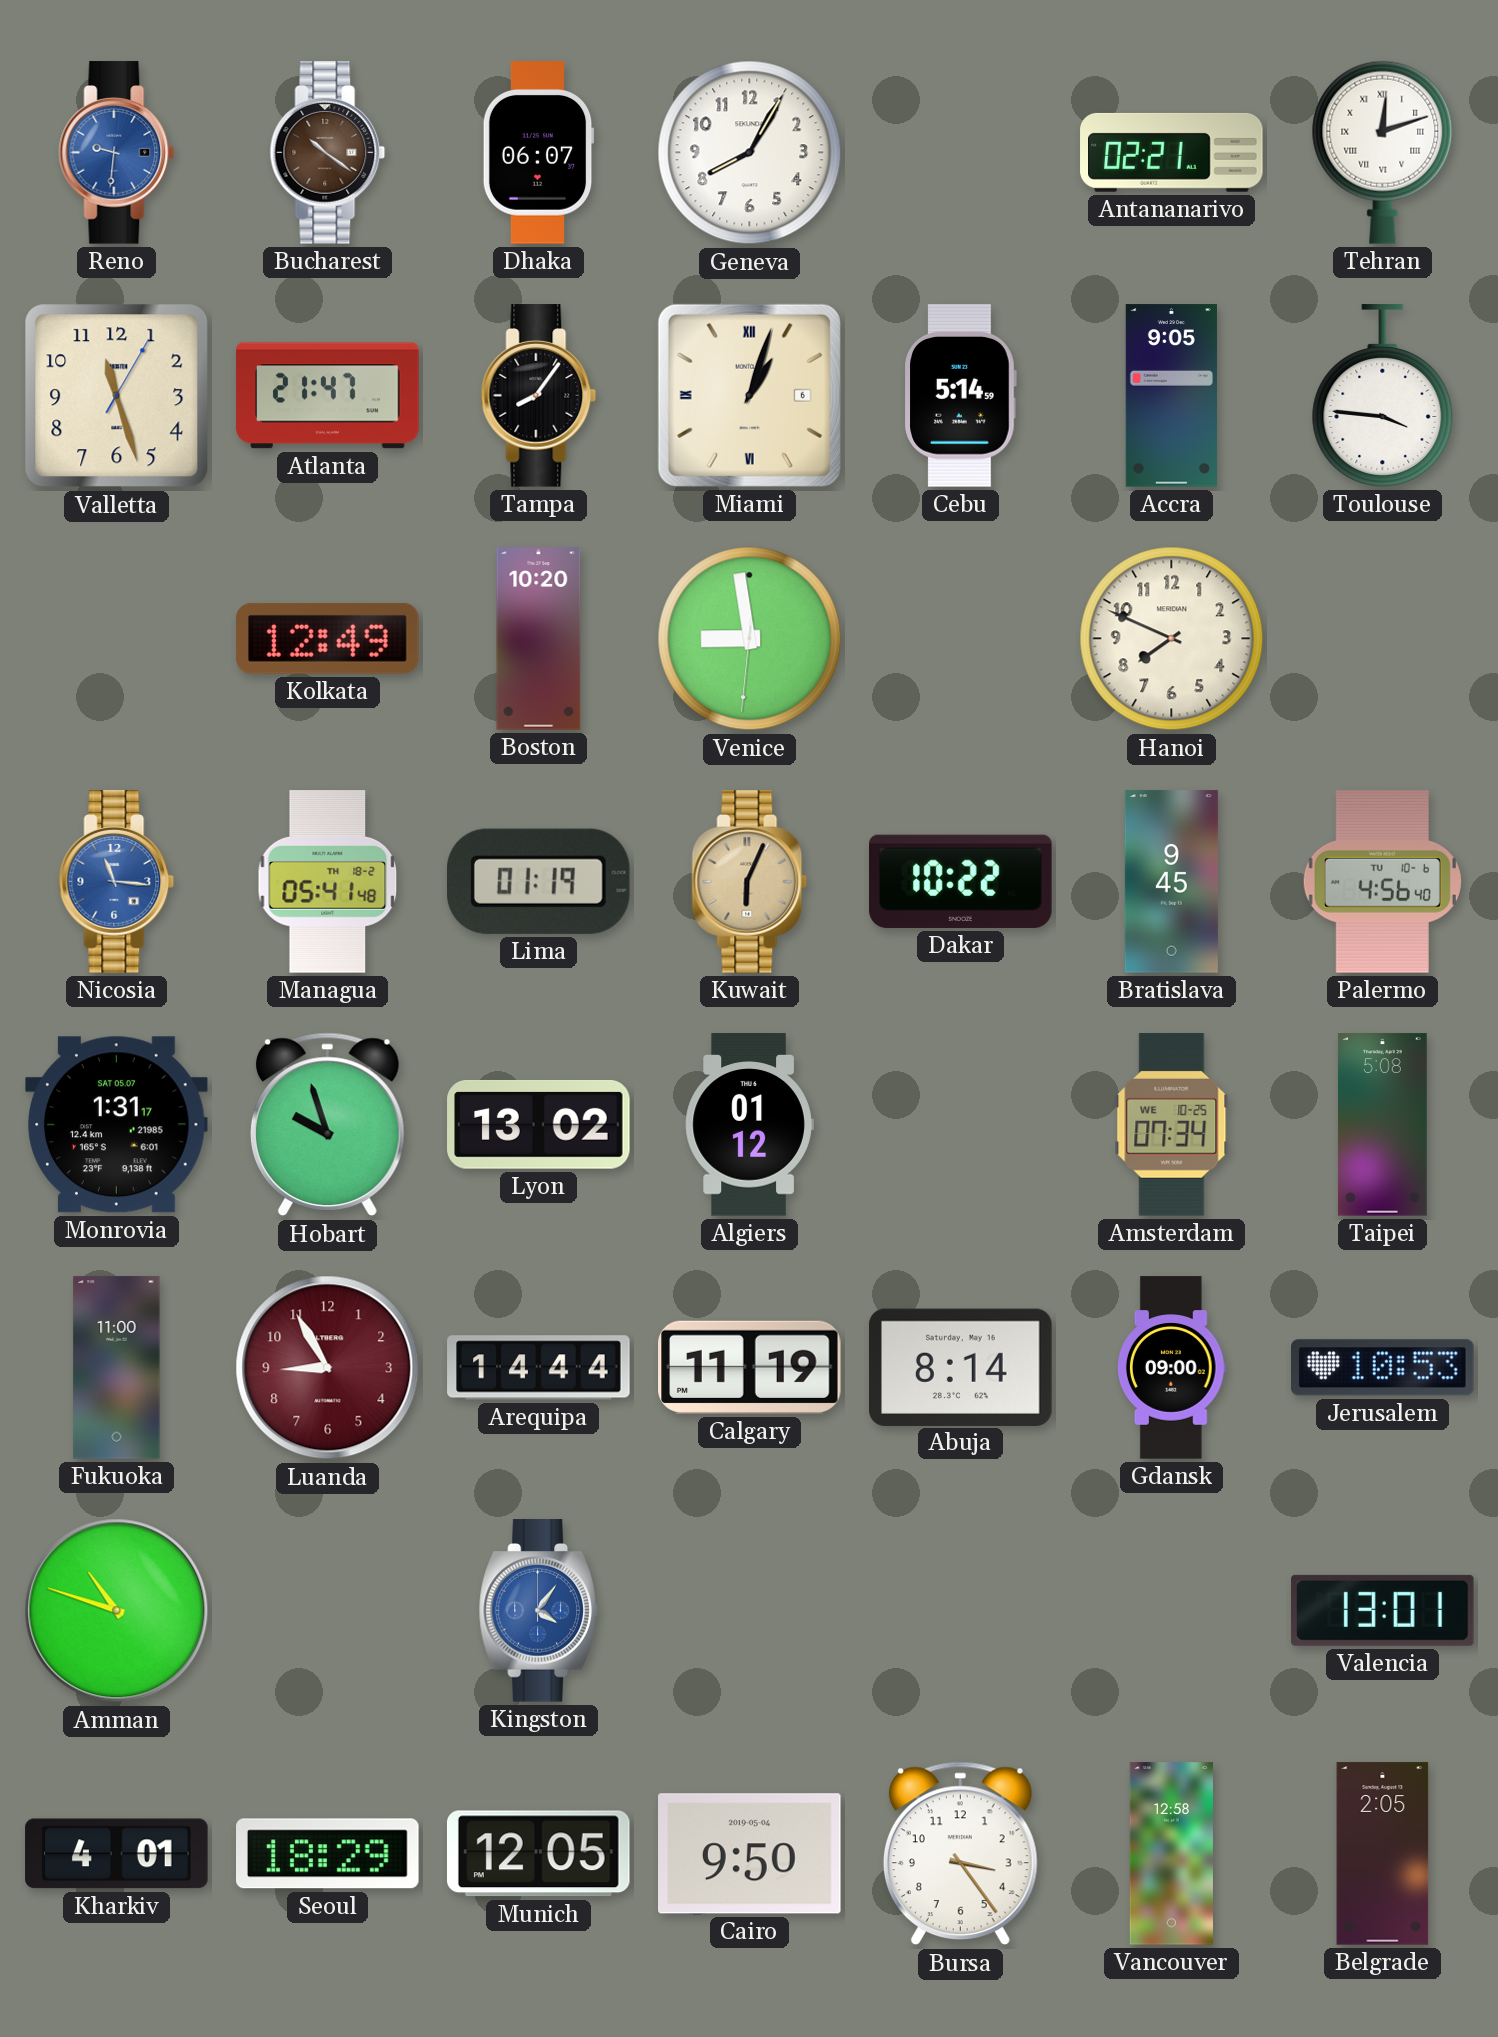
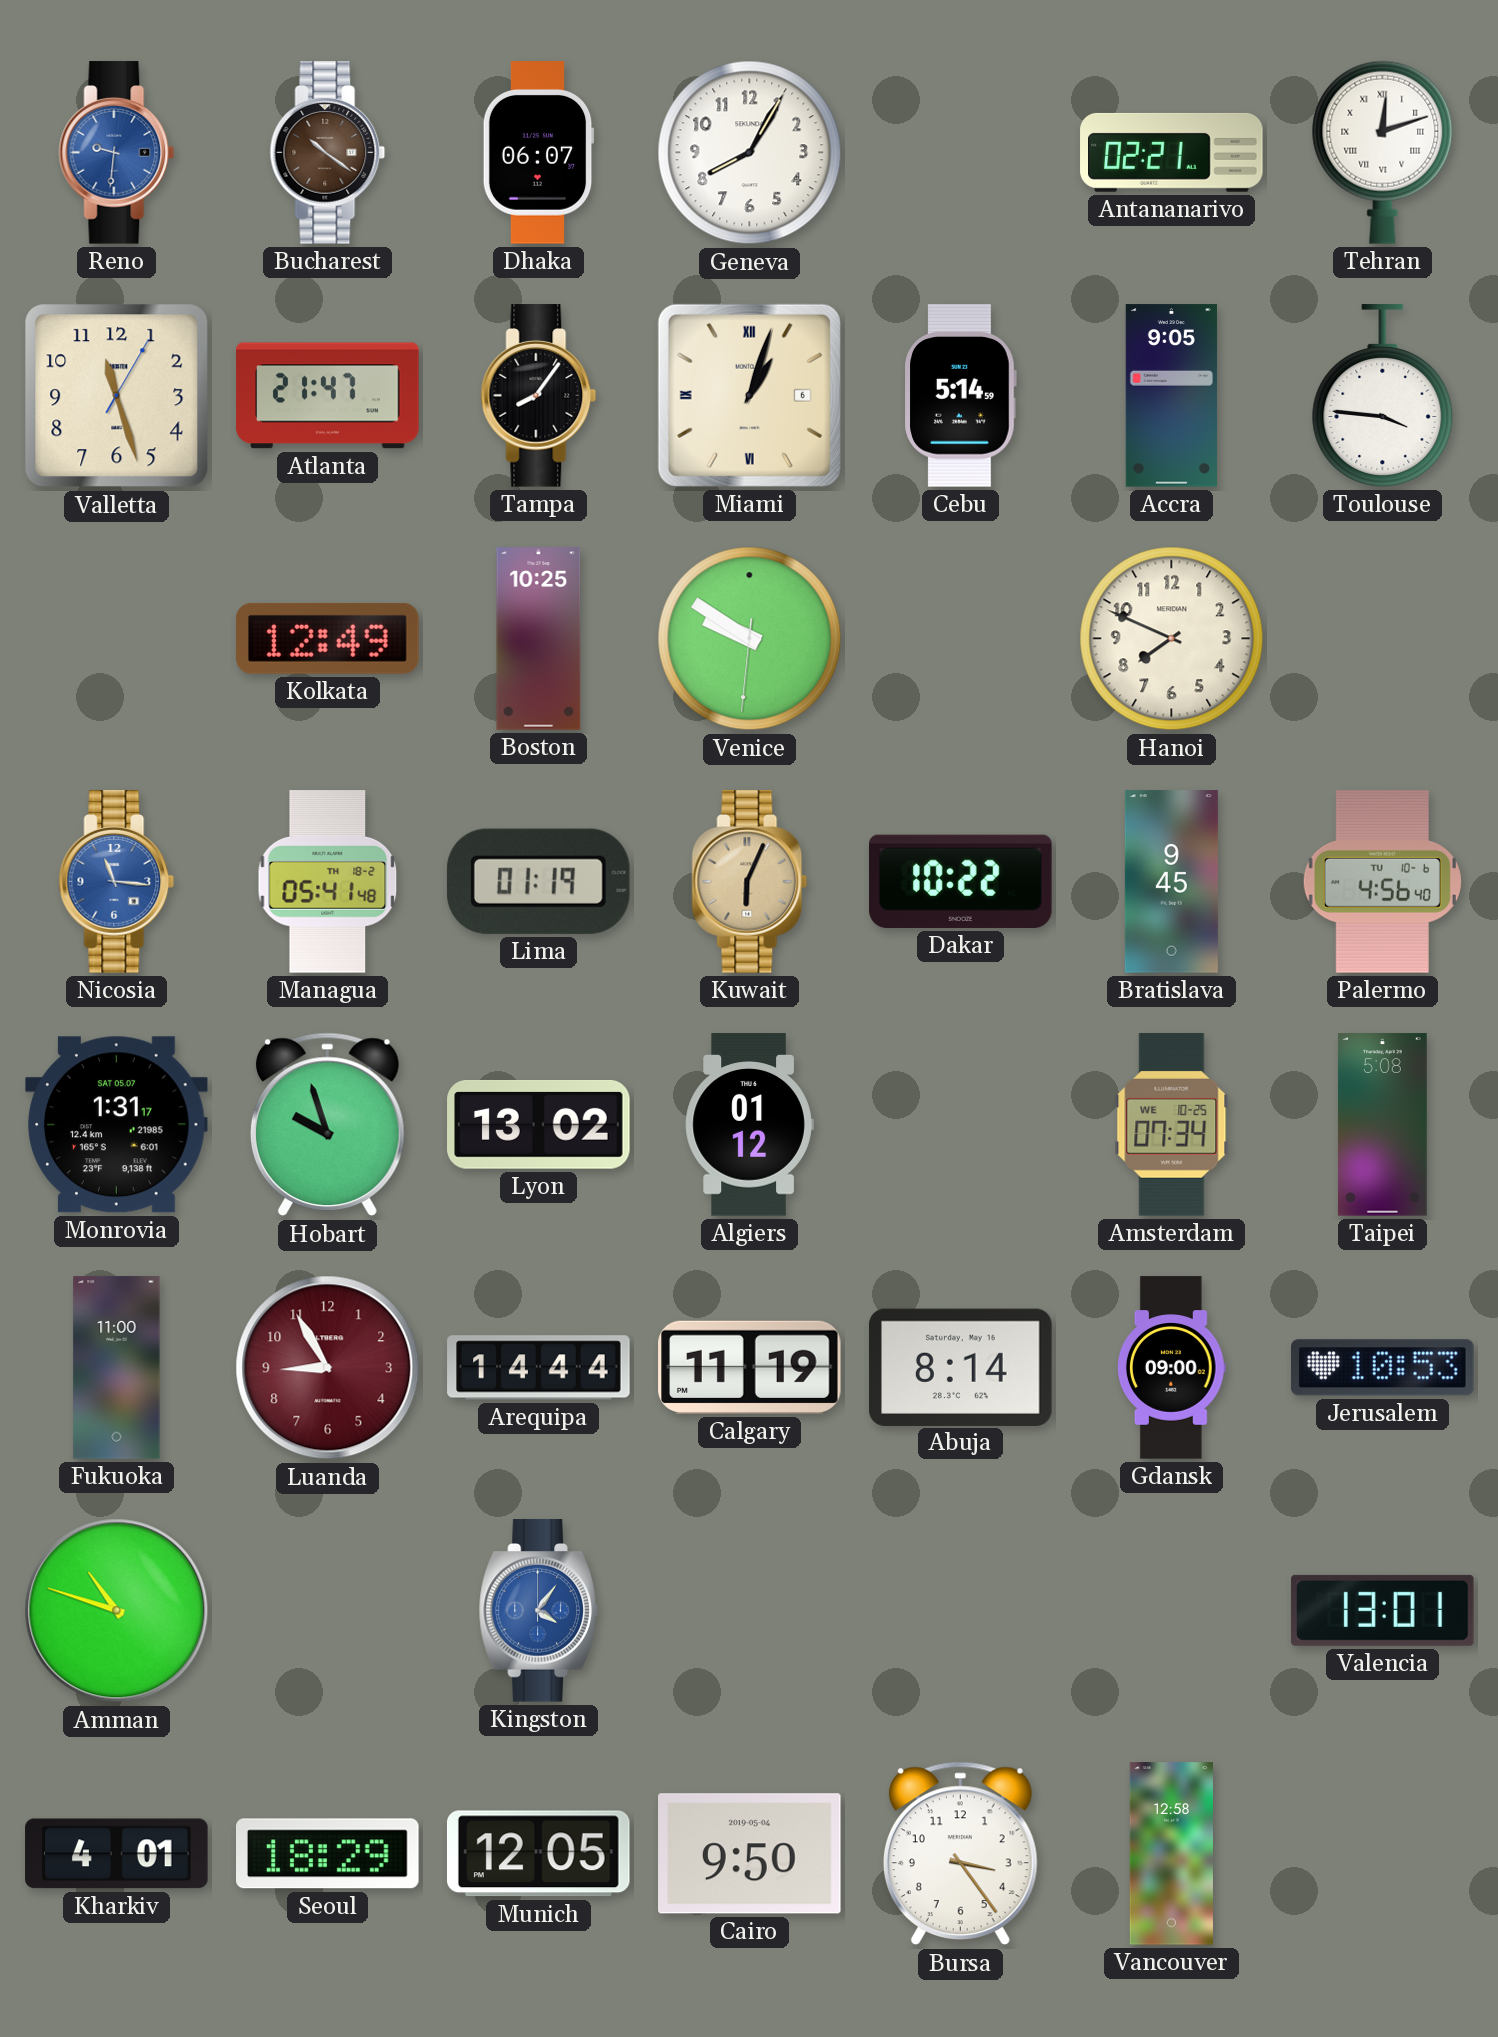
Boston: 10:20 -> 10:25
Venice: 8:58 -> 9:50
Belgrade: 2:05 -> none
